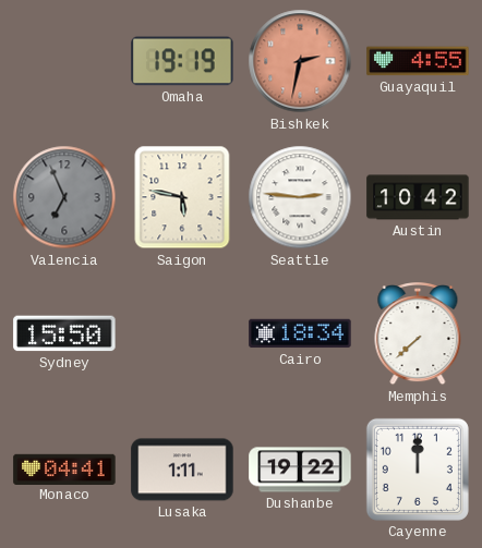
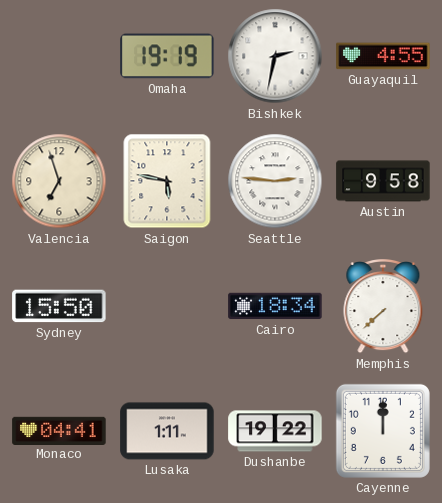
Bishkek dial: salmon -> white
Valencia: 6:56 -> 6:57
Valencia dial: grey -> cream
Austin: 10:42 -> 9:58
